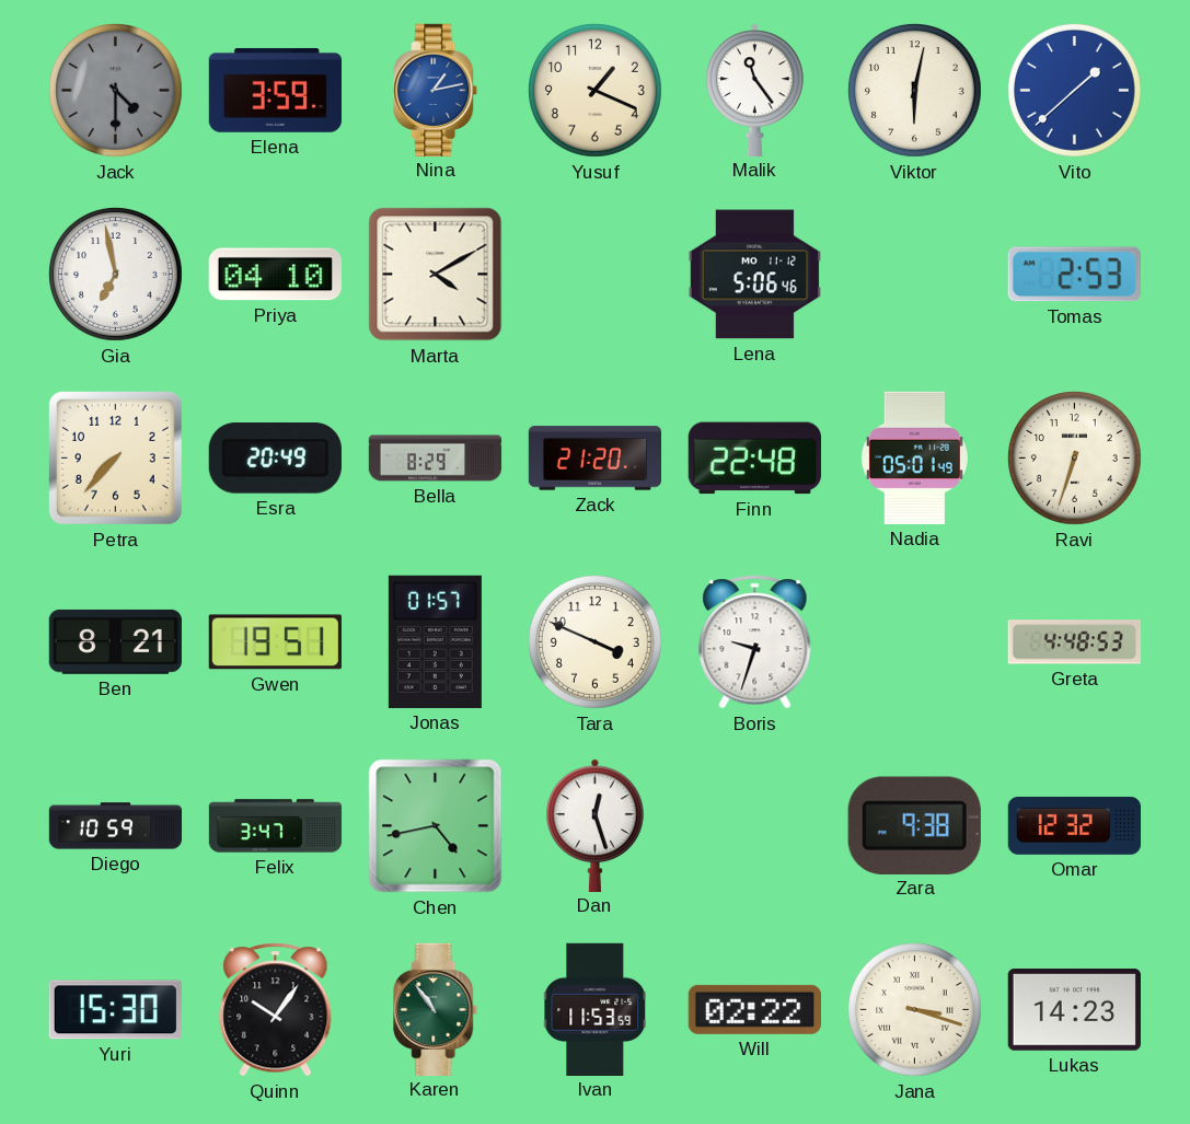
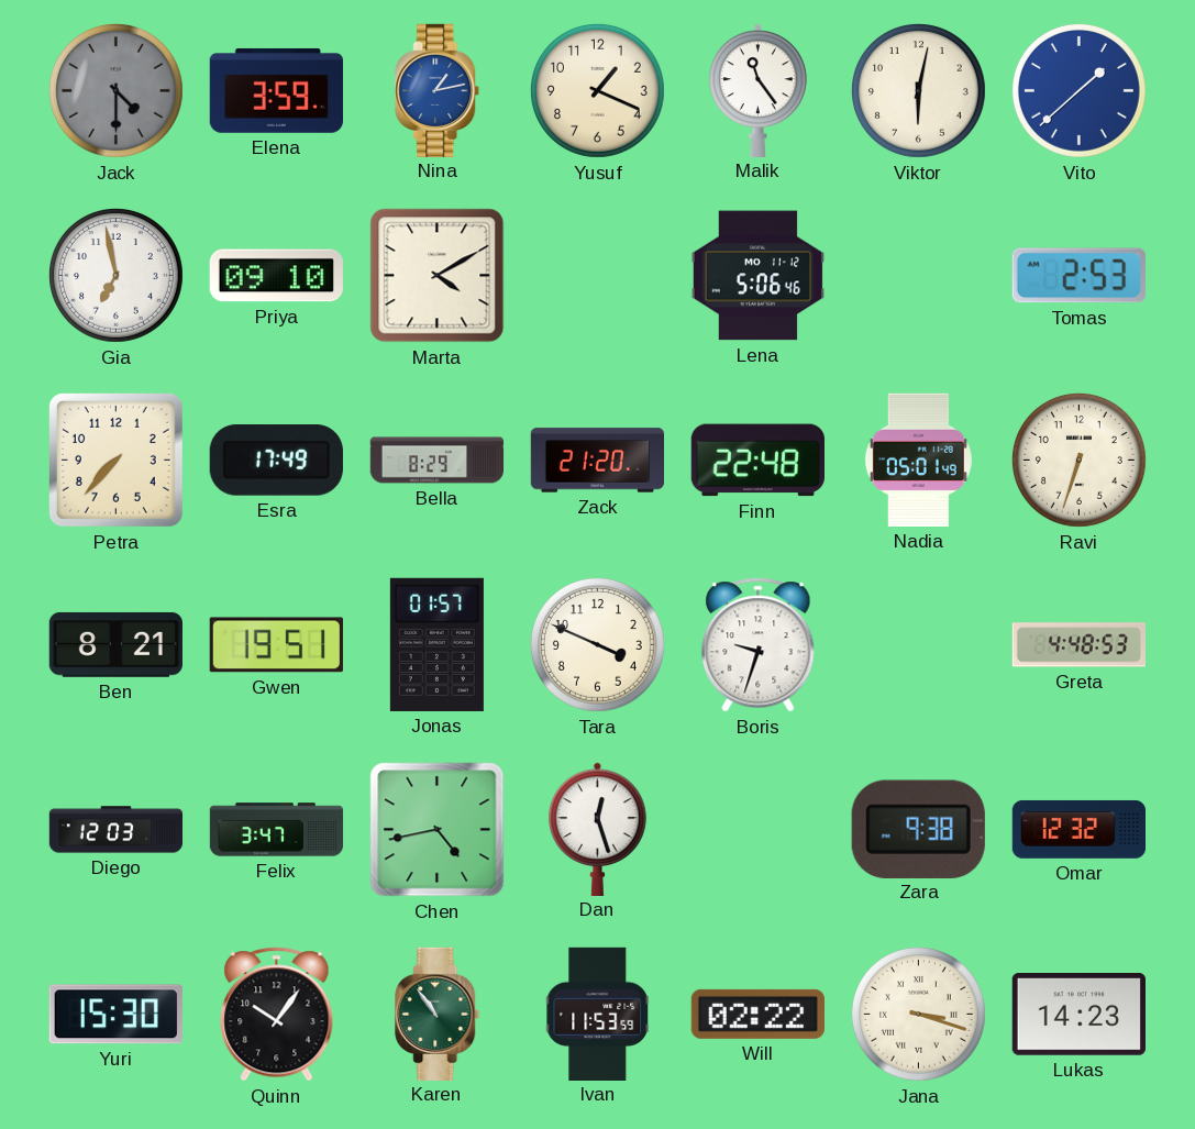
Priya: 04:10 -> 09:10
Esra: 20:49 -> 17:49
Diego: 10:59 -> 12:03
